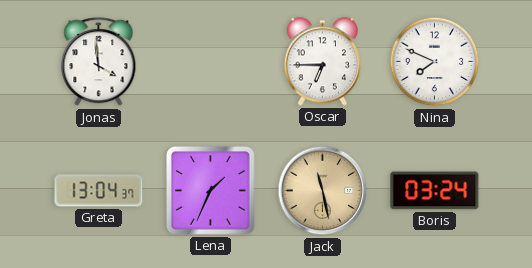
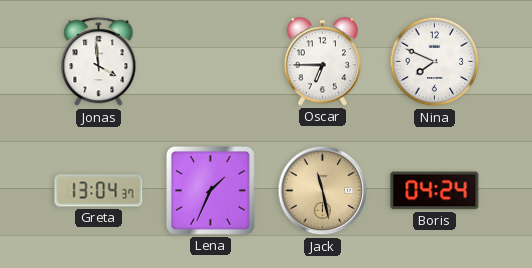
Boris: 03:24 -> 04:24
